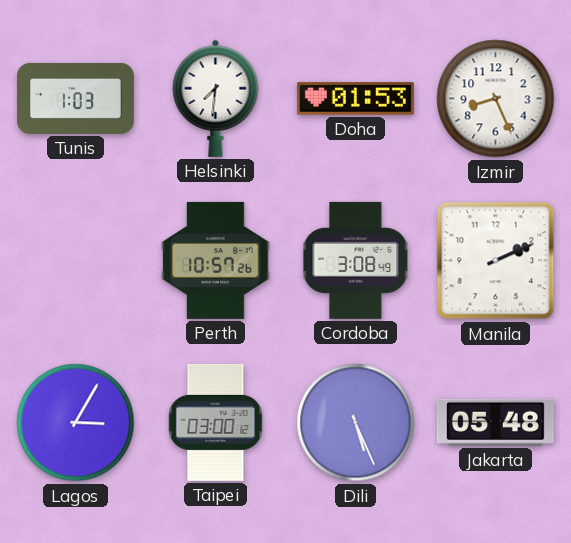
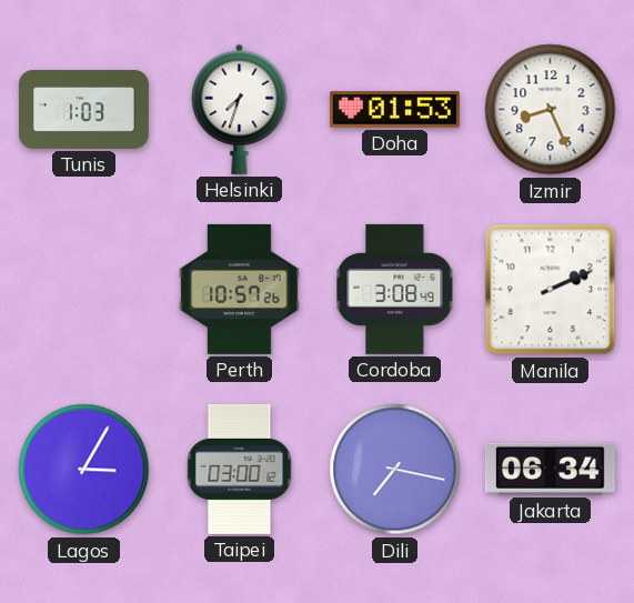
Helsinki: 7:31 -> 7:33
Dili: 5:26 -> 7:17
Jakarta: 05:48 -> 06:34
